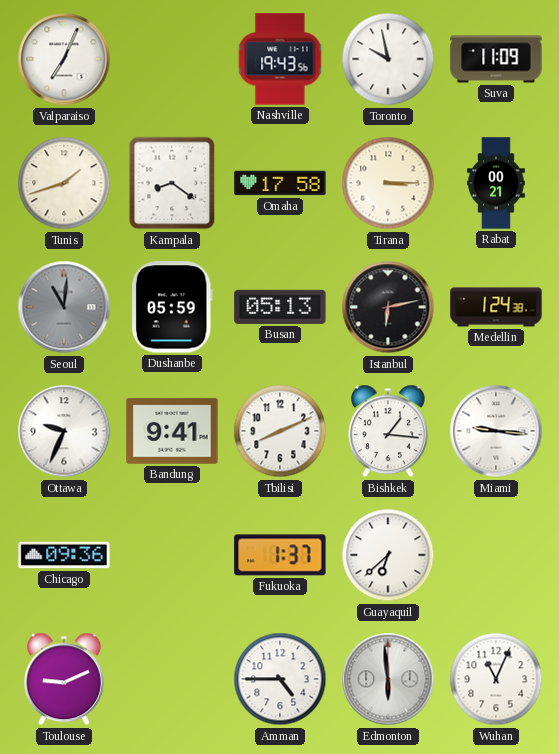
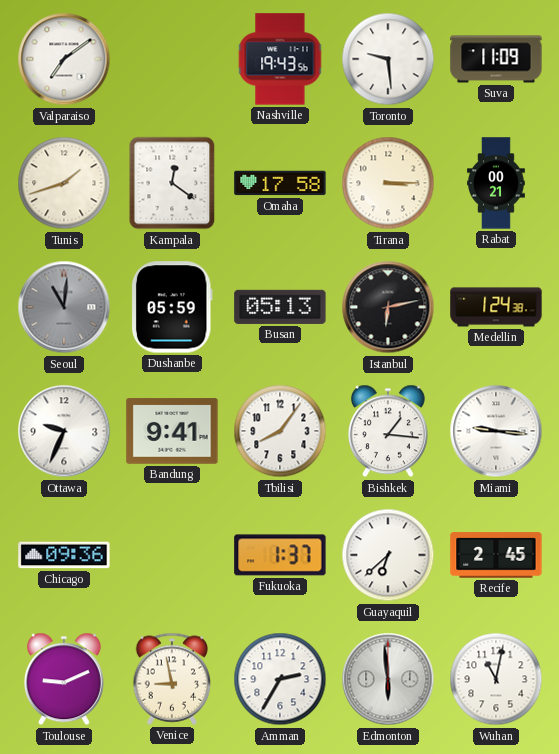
Valparaiso: 7:04 -> 7:09
Toronto: 9:58 -> 9:29
Kampala: 8:21 -> 12:21
Tbilisi: 8:11 -> 8:06
Recife: none -> 2:45
Venice: none -> 8:58
Amman: 4:45 -> 2:35
Wuhan: 11:04 -> 11:02
